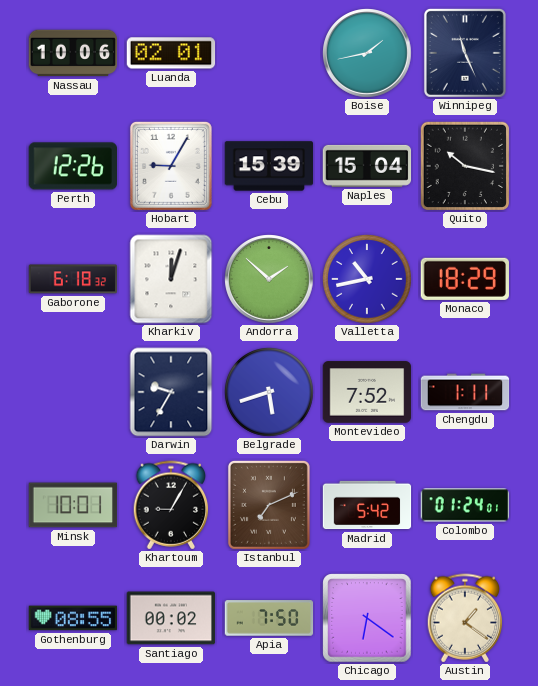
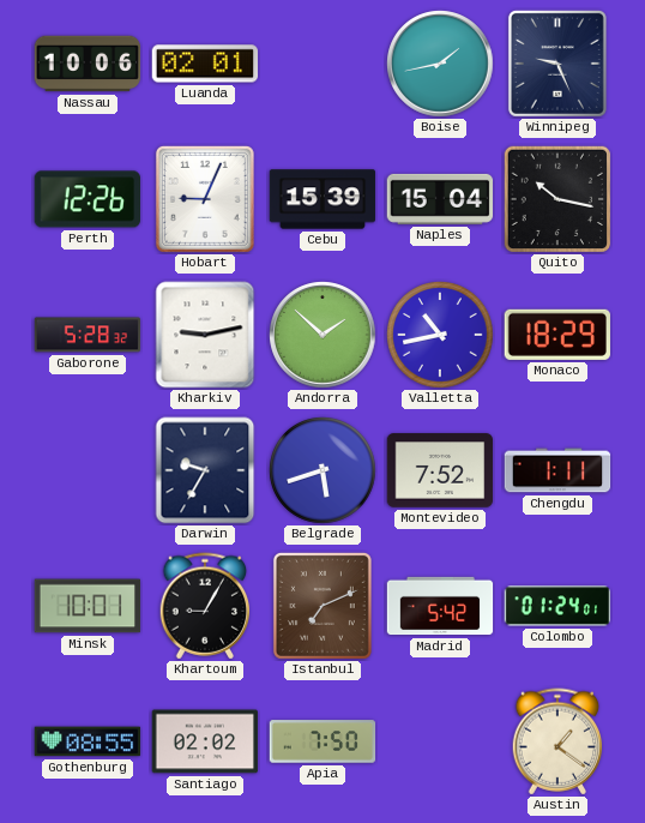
Winnipeg: 11:26 -> 9:26
Hobart: 9:05 -> 9:04
Gaborone: 6:18 -> 5:28
Kharkiv: 12:03 -> 9:13
Santiago: 00:02 -> 02:02
Chicago: 6:21 -> none
